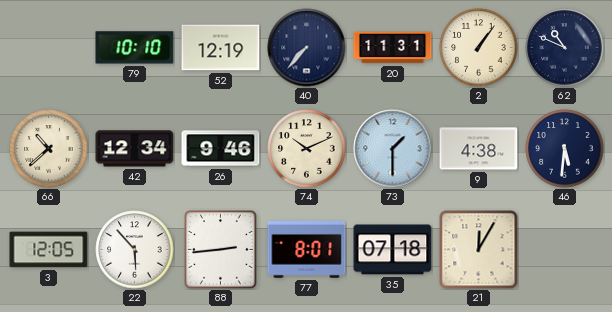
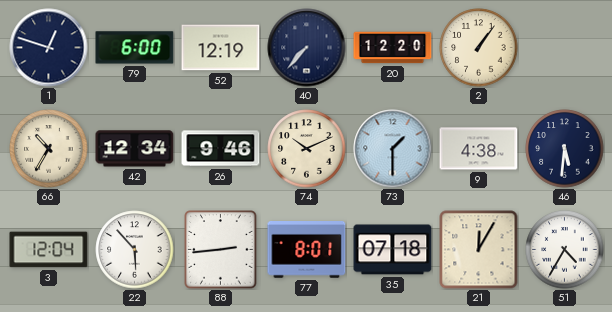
1: none -> 12:48
79: 10:10 -> 6:00
20: 11:31 -> 12:20
62: 10:49 -> none
66: 10:38 -> 10:35
3: 12:05 -> 12:04
51: none -> 4:35
